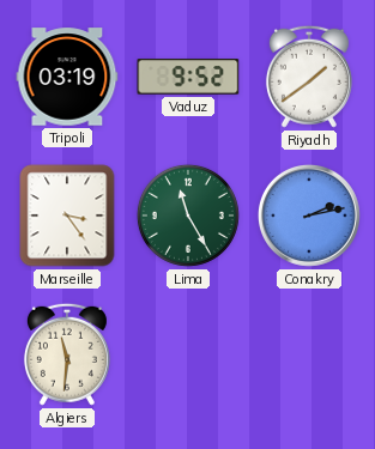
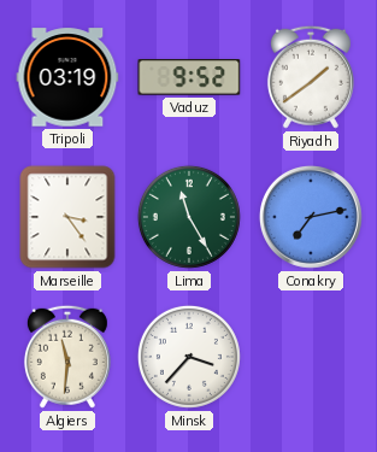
Conakry: 2:13 -> 7:13
Minsk: none -> 3:37
